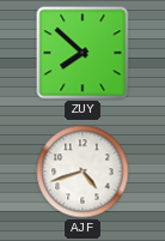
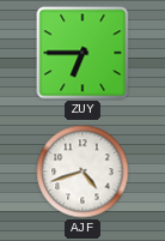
ZUY: 7:52 -> 6:45
